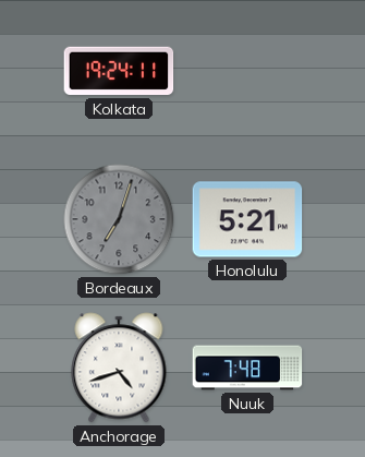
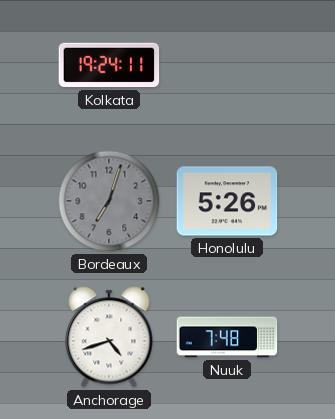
Honolulu: 5:21 -> 5:26
